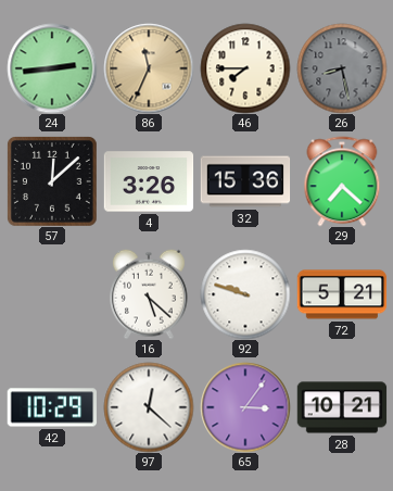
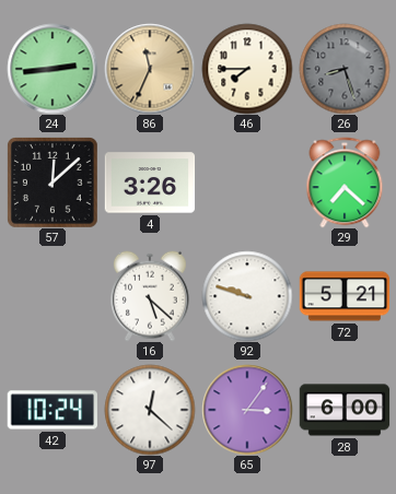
26: 8:28 -> 8:27
32: 15:36 -> none
42: 10:29 -> 10:24
28: 10:21 -> 6:00
